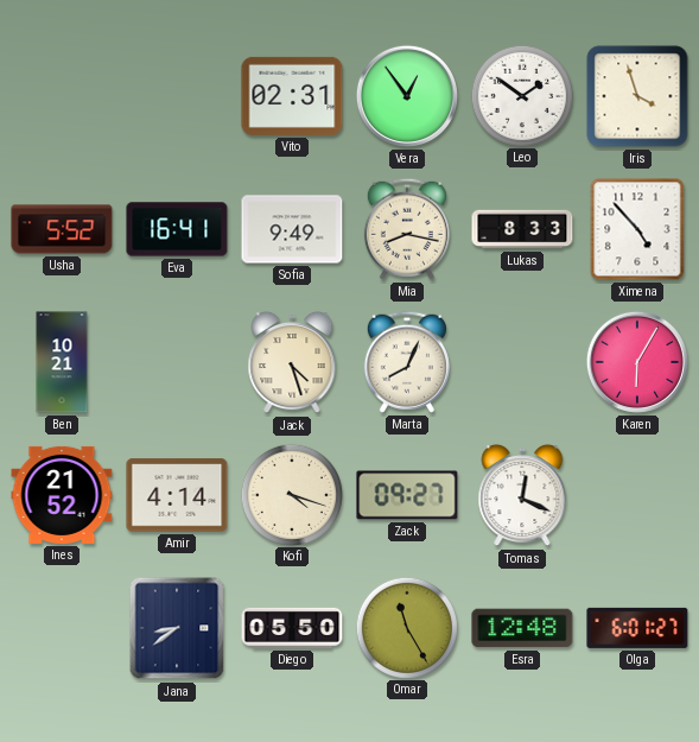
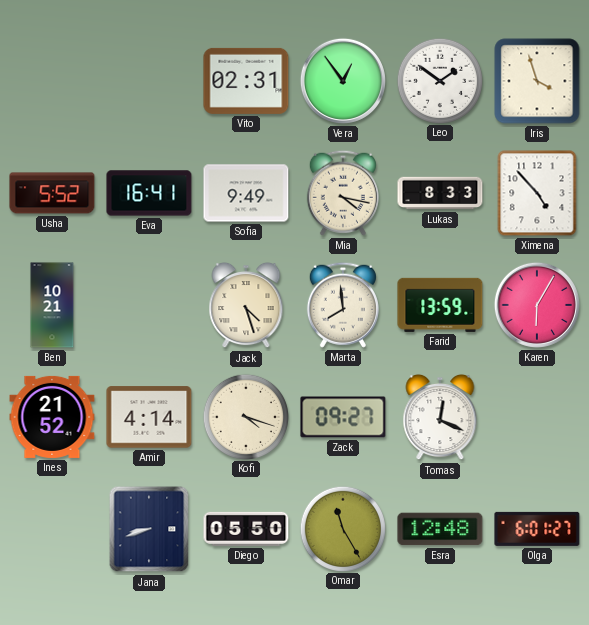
Mia: 8:17 -> 4:17
Marta: 8:04 -> 7:59
Farid: none -> 13:59
Jana: 8:39 -> 8:42
